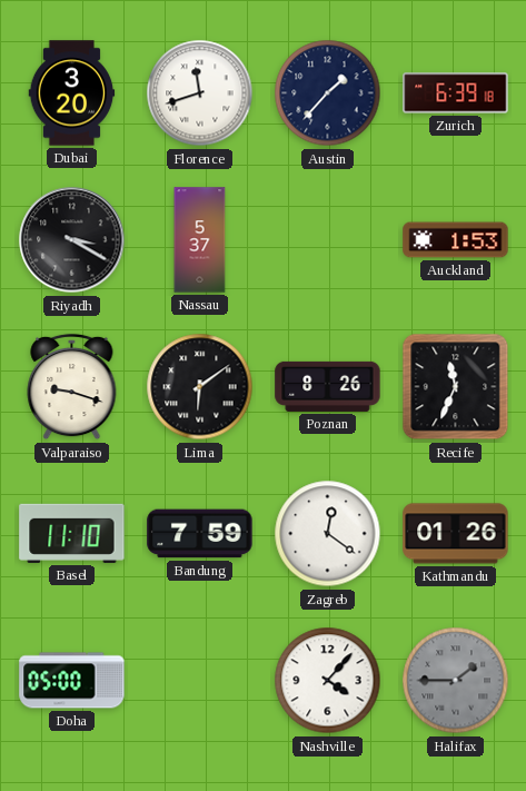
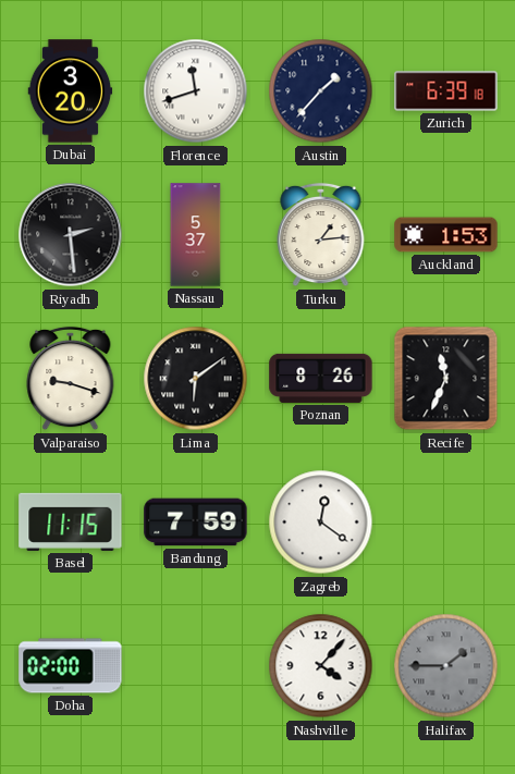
Riyadh: 3:20 -> 2:29
Turku: none -> 1:14
Basel: 11:10 -> 11:15
Kathmandu: 01:26 -> none
Doha: 05:00 -> 02:00
